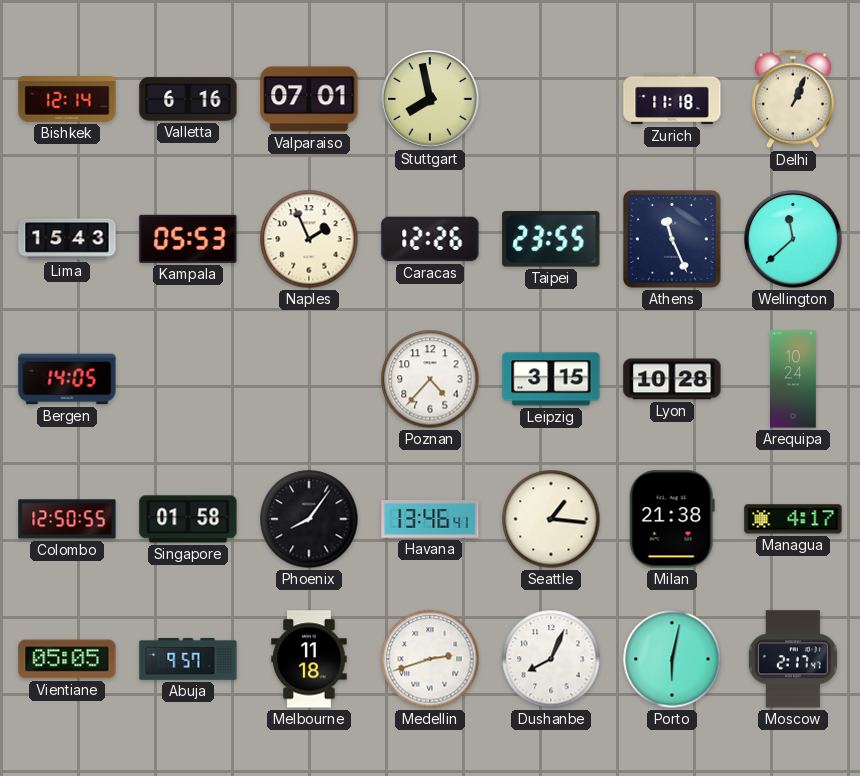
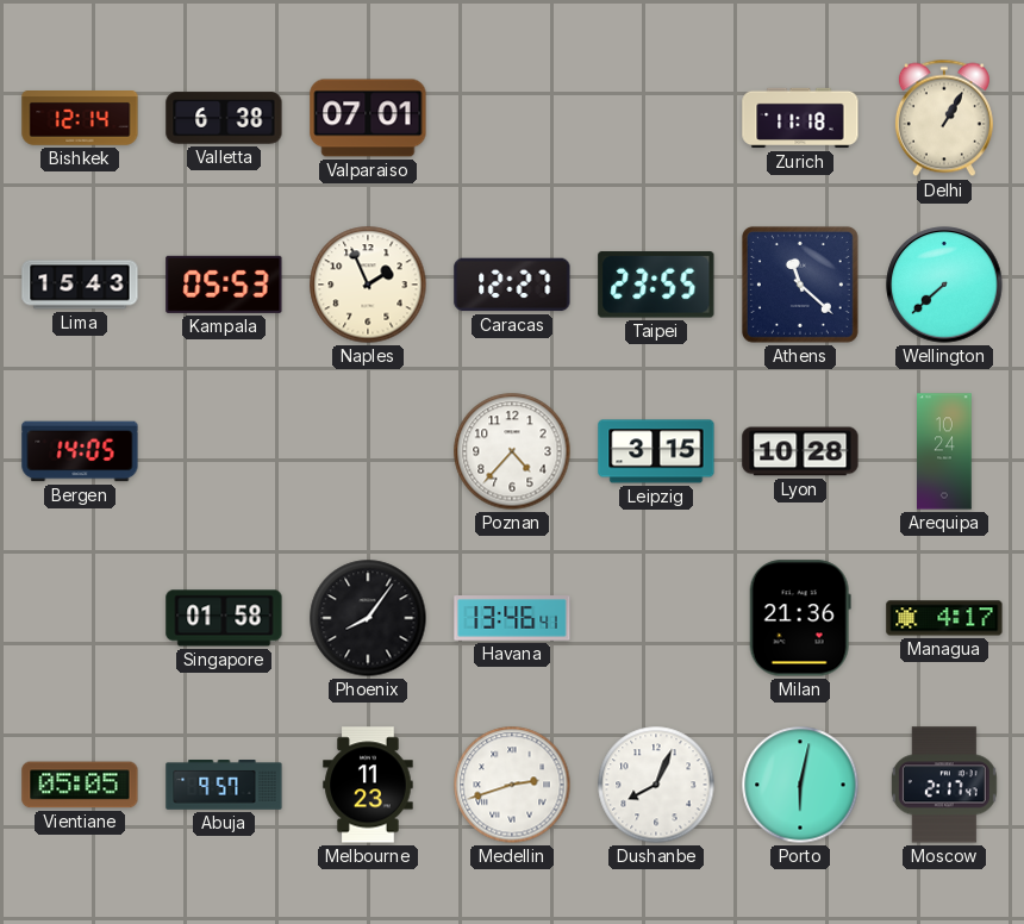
Valletta: 6:16 -> 6:38
Stuttgart: 7:58 -> none
Delhi: 1:04 -> 1:05
Caracas: 12:26 -> 12:27
Athens: 11:26 -> 11:22
Wellington: 11:38 -> 7:38
Colombo: 12:50 -> none
Seattle: 1:16 -> none
Milan: 21:38 -> 21:36
Melbourne: 11:18 -> 11:23
